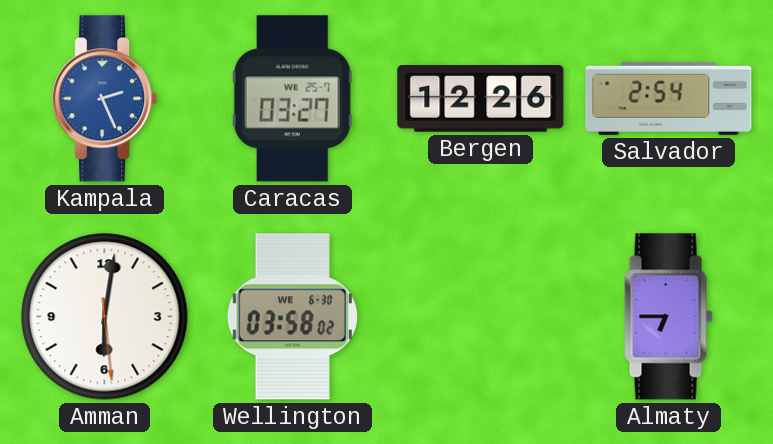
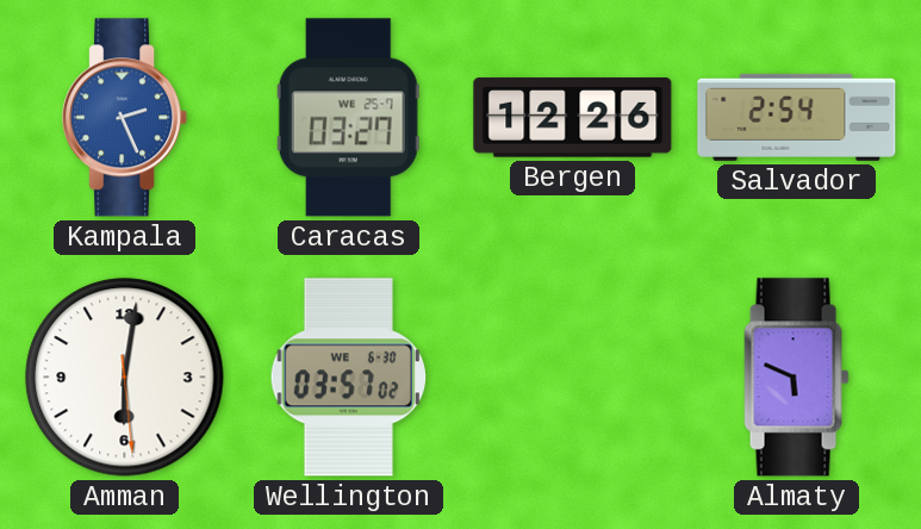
Wellington: 03:58 -> 03:57
Almaty: 6:45 -> 5:49
